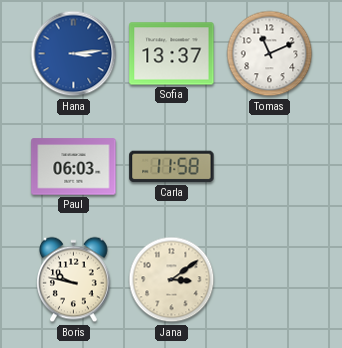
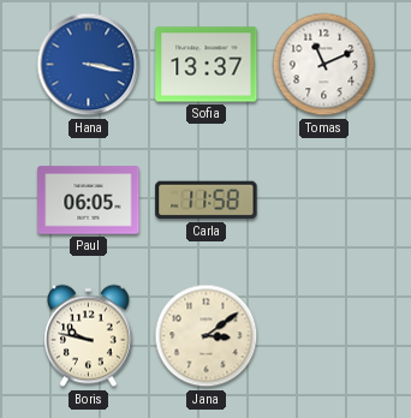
Hana: 3:14 -> 3:17
Paul: 06:03 -> 06:05
